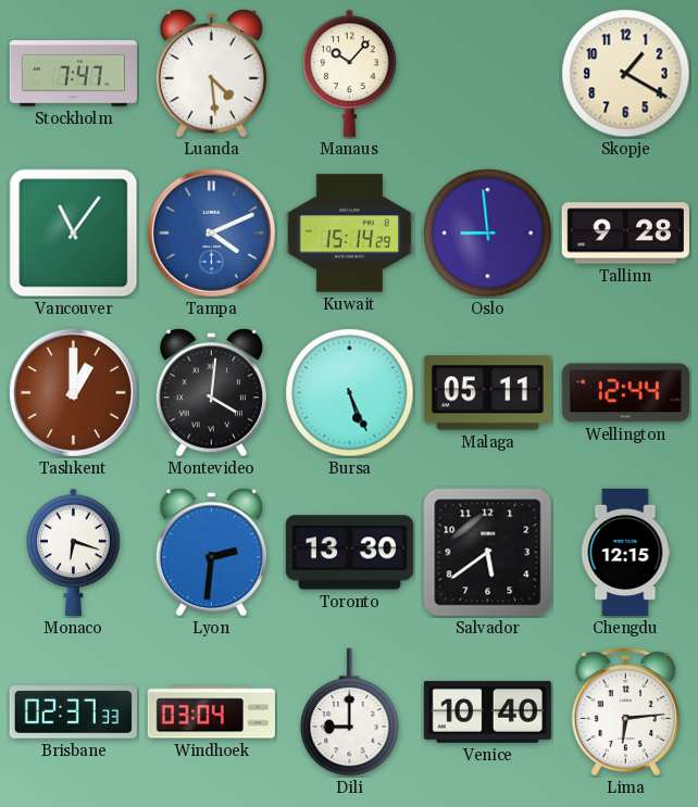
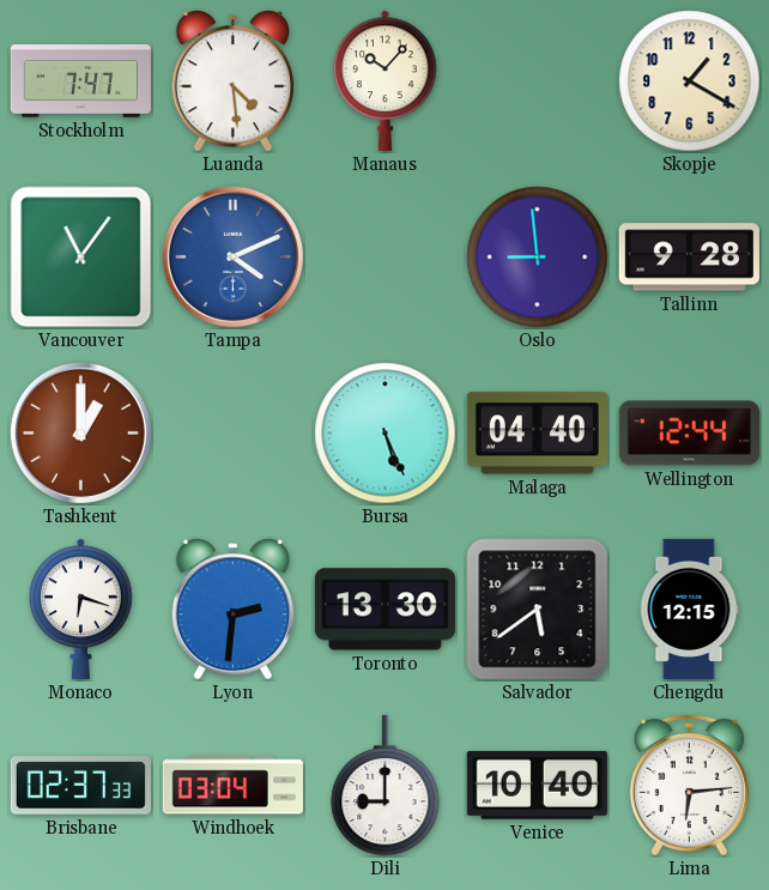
Kuwait: 15:14 -> none
Montevideo: 4:01 -> none
Malaga: 05:11 -> 04:40
